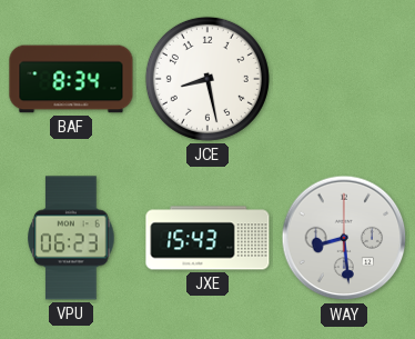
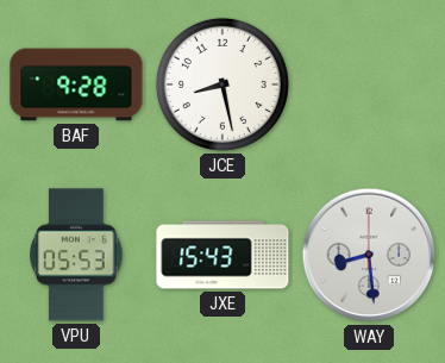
BAF: 8:34 -> 9:28
VPU: 06:23 -> 05:53
